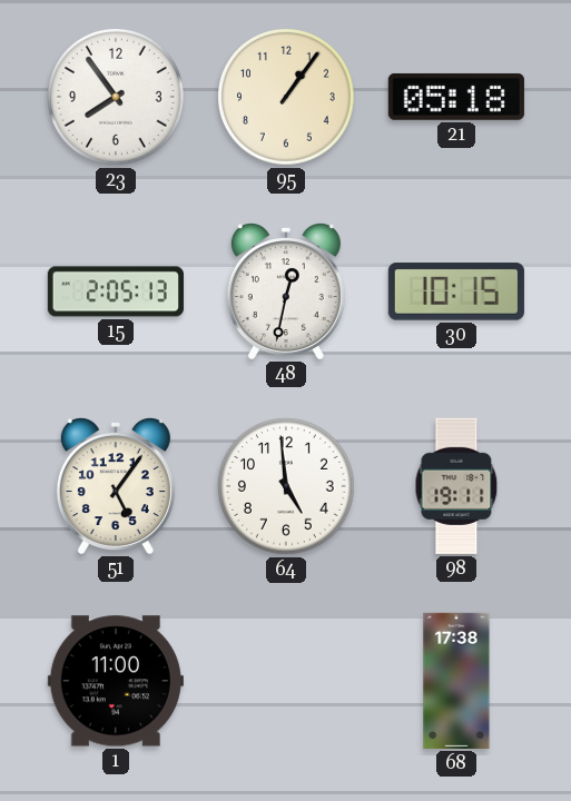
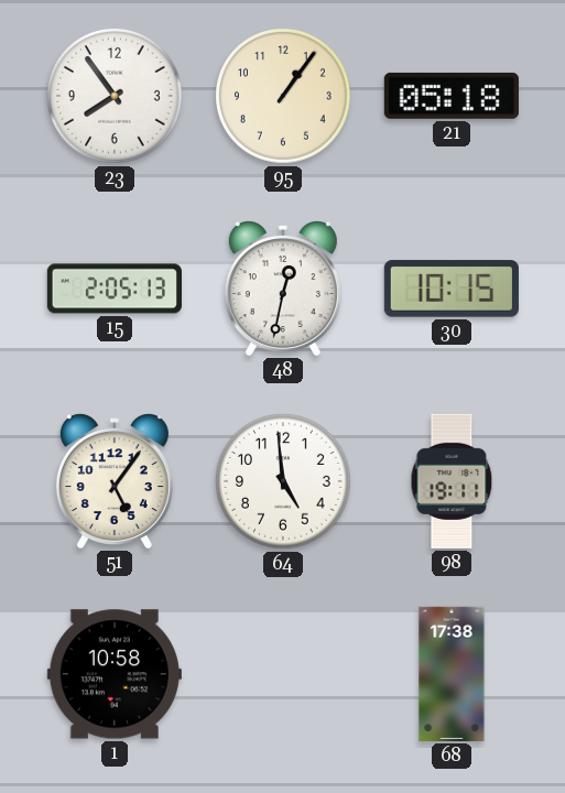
1: 11:00 -> 10:58
